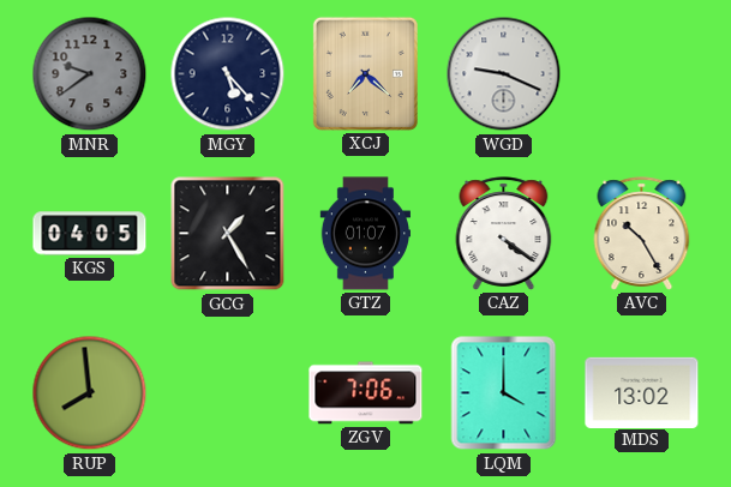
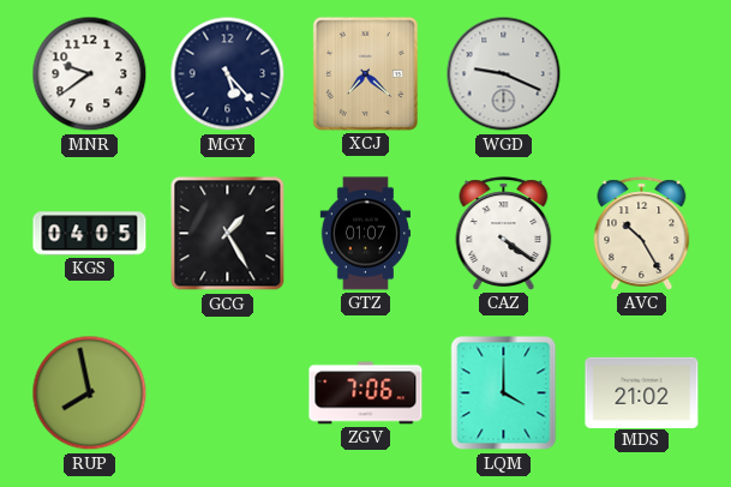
MNR dial: grey -> white
RUP: 7:59 -> 7:58
MDS: 13:02 -> 21:02
